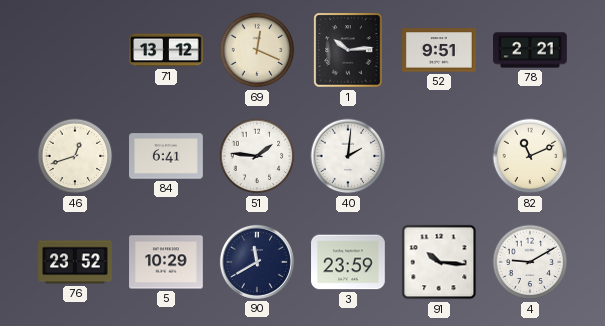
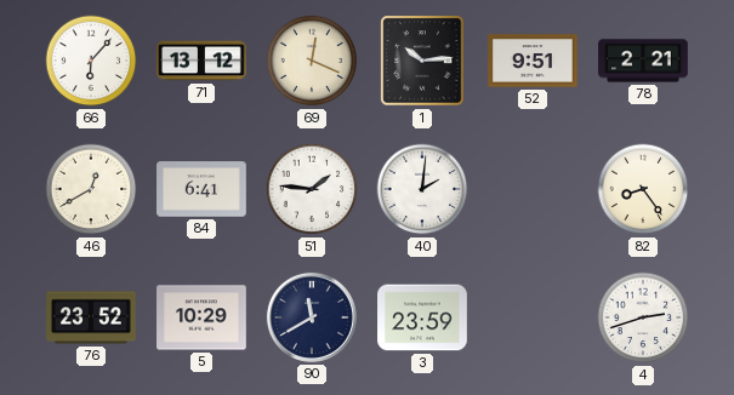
66: none -> 6:07
46: 12:42 -> 12:40
82: 11:11 -> 8:24
91: 10:16 -> none
4: 9:10 -> 2:42
